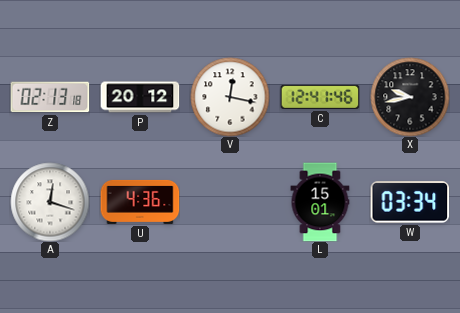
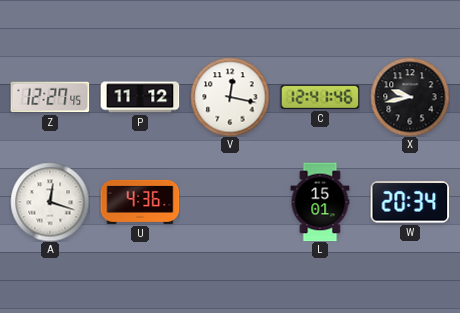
Z: 02:13 -> 12:27
P: 20:12 -> 11:12
W: 03:34 -> 20:34
